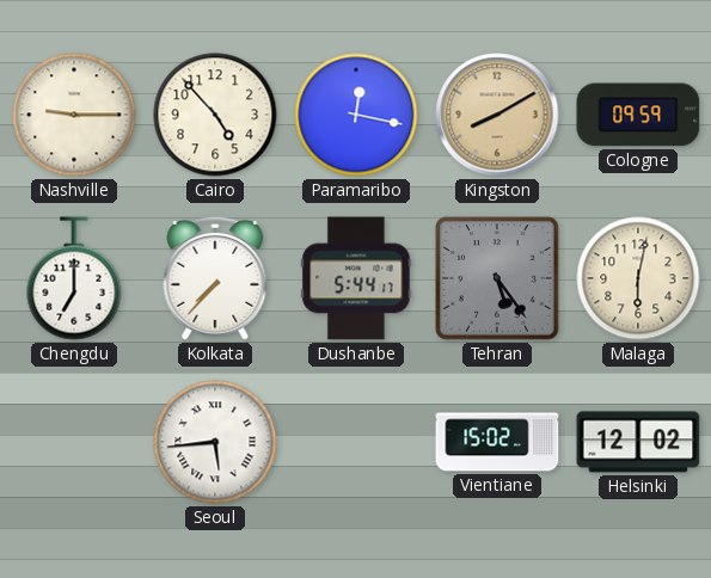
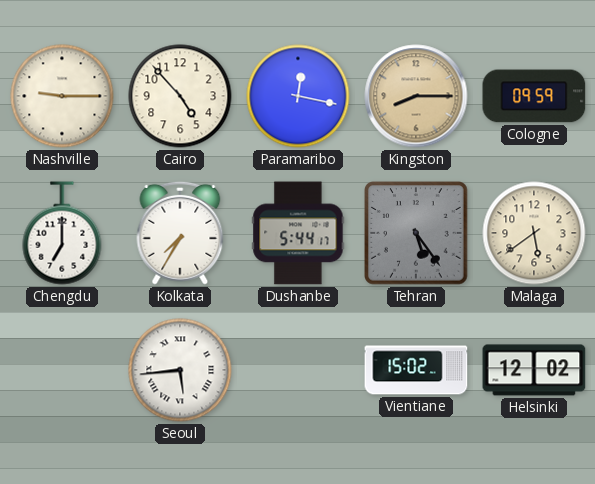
Kingston: 8:10 -> 8:15
Kolkata: 7:37 -> 7:35
Malaga: 6:02 -> 5:39
